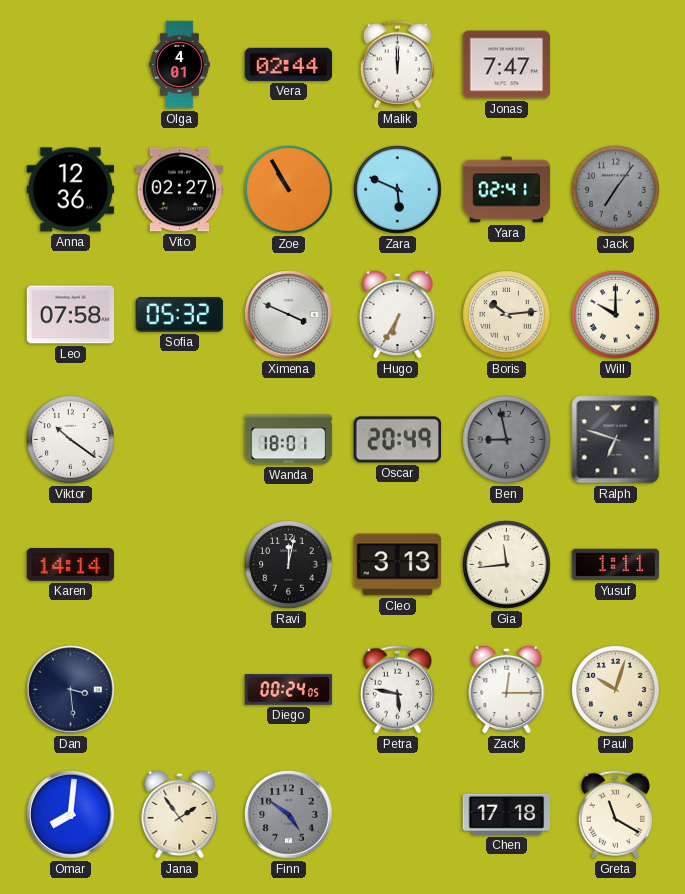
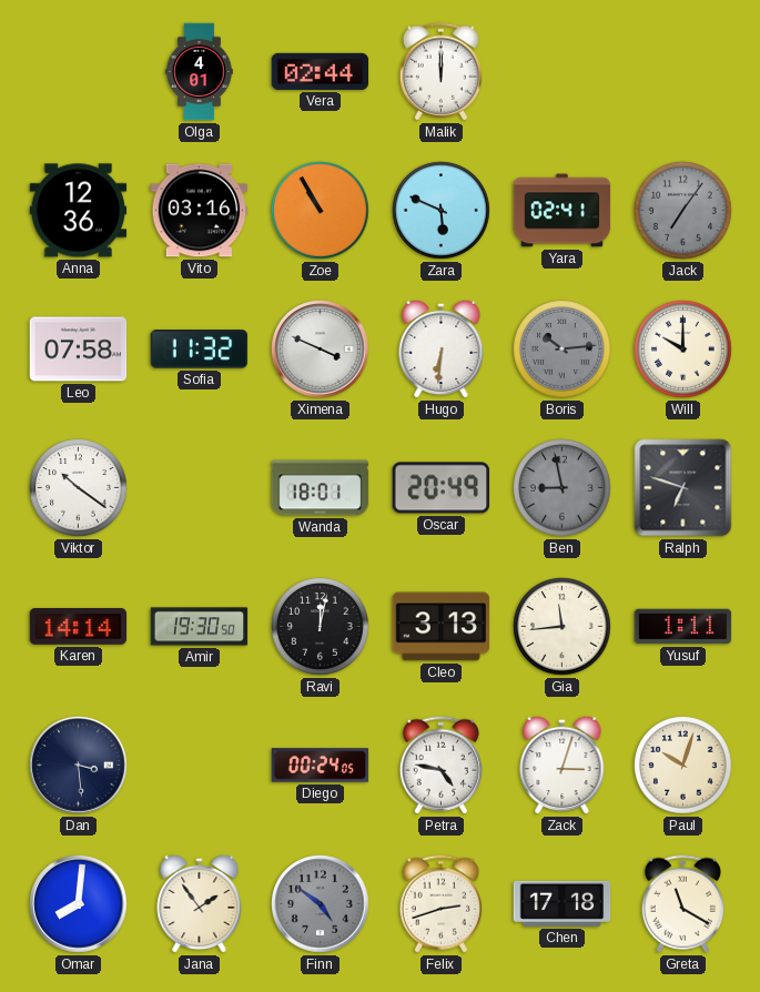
Jonas: 7:47 -> none
Vito: 02:27 -> 03:16
Sofia: 05:32 -> 11:32
Hugo: 6:35 -> 6:31
Boris dial: cream -> grey
Amir: none -> 19:30
Petra: 5:47 -> 4:47
Zack: 12:15 -> 3:03
Felix: none -> 2:42
